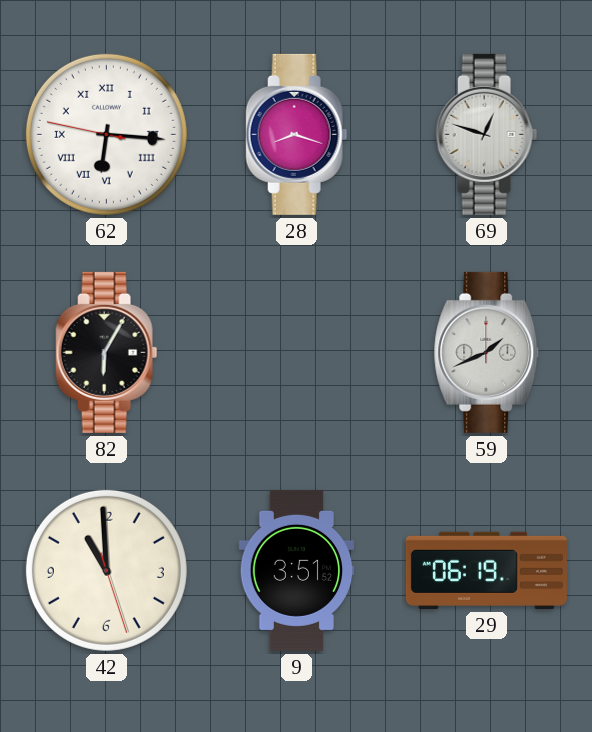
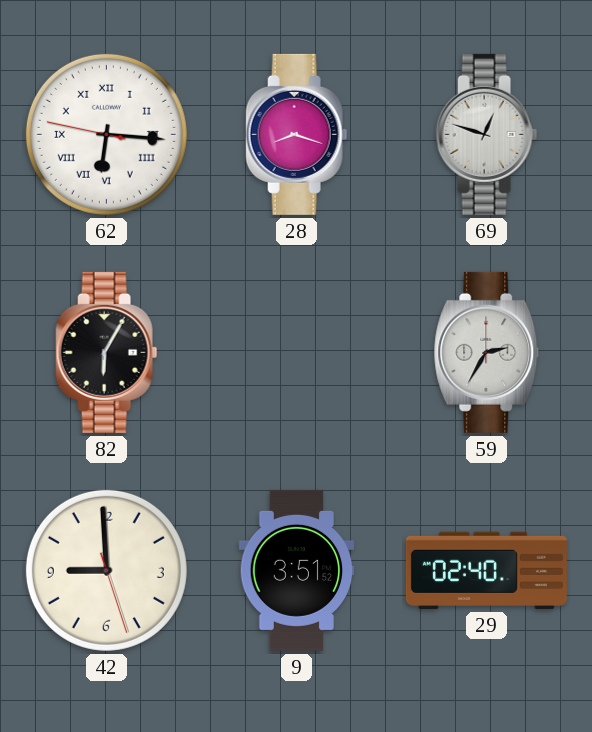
59: 1:41 -> 2:35
42: 10:59 -> 8:59
29: 06:19 -> 02:40
